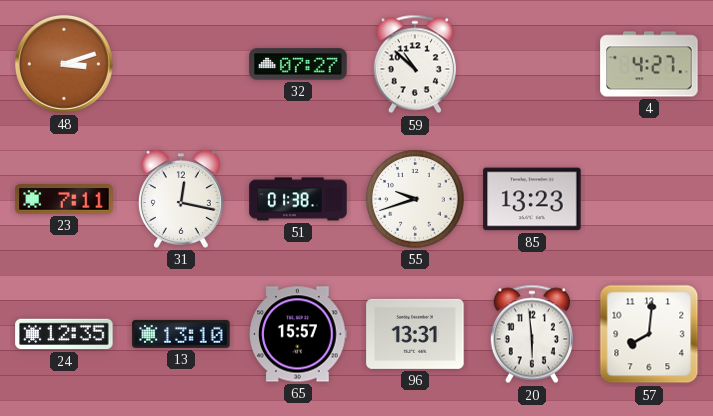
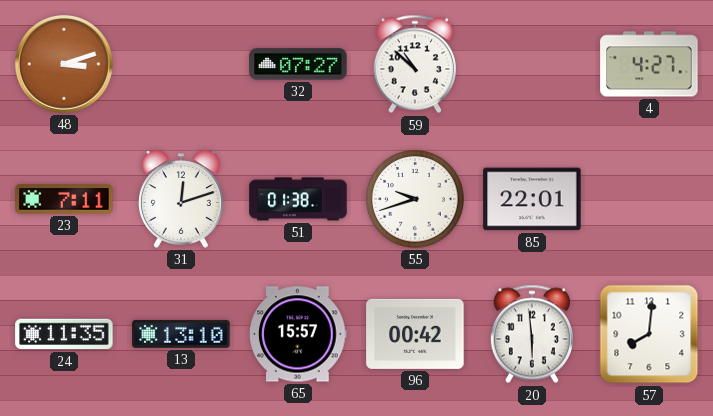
31: 12:17 -> 12:12
85: 13:23 -> 22:01
24: 12:35 -> 11:35
96: 13:31 -> 00:42
